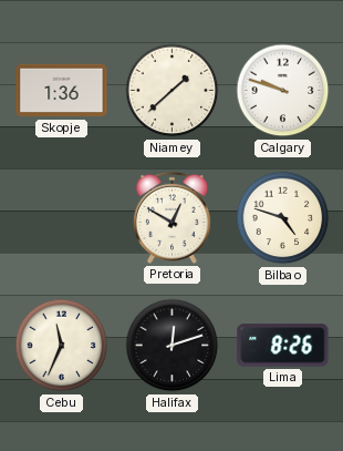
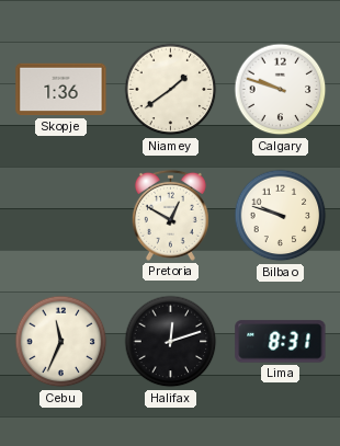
Niamey: 1:38 -> 1:39
Bilbao: 4:48 -> 9:48
Lima: 8:26 -> 8:31
